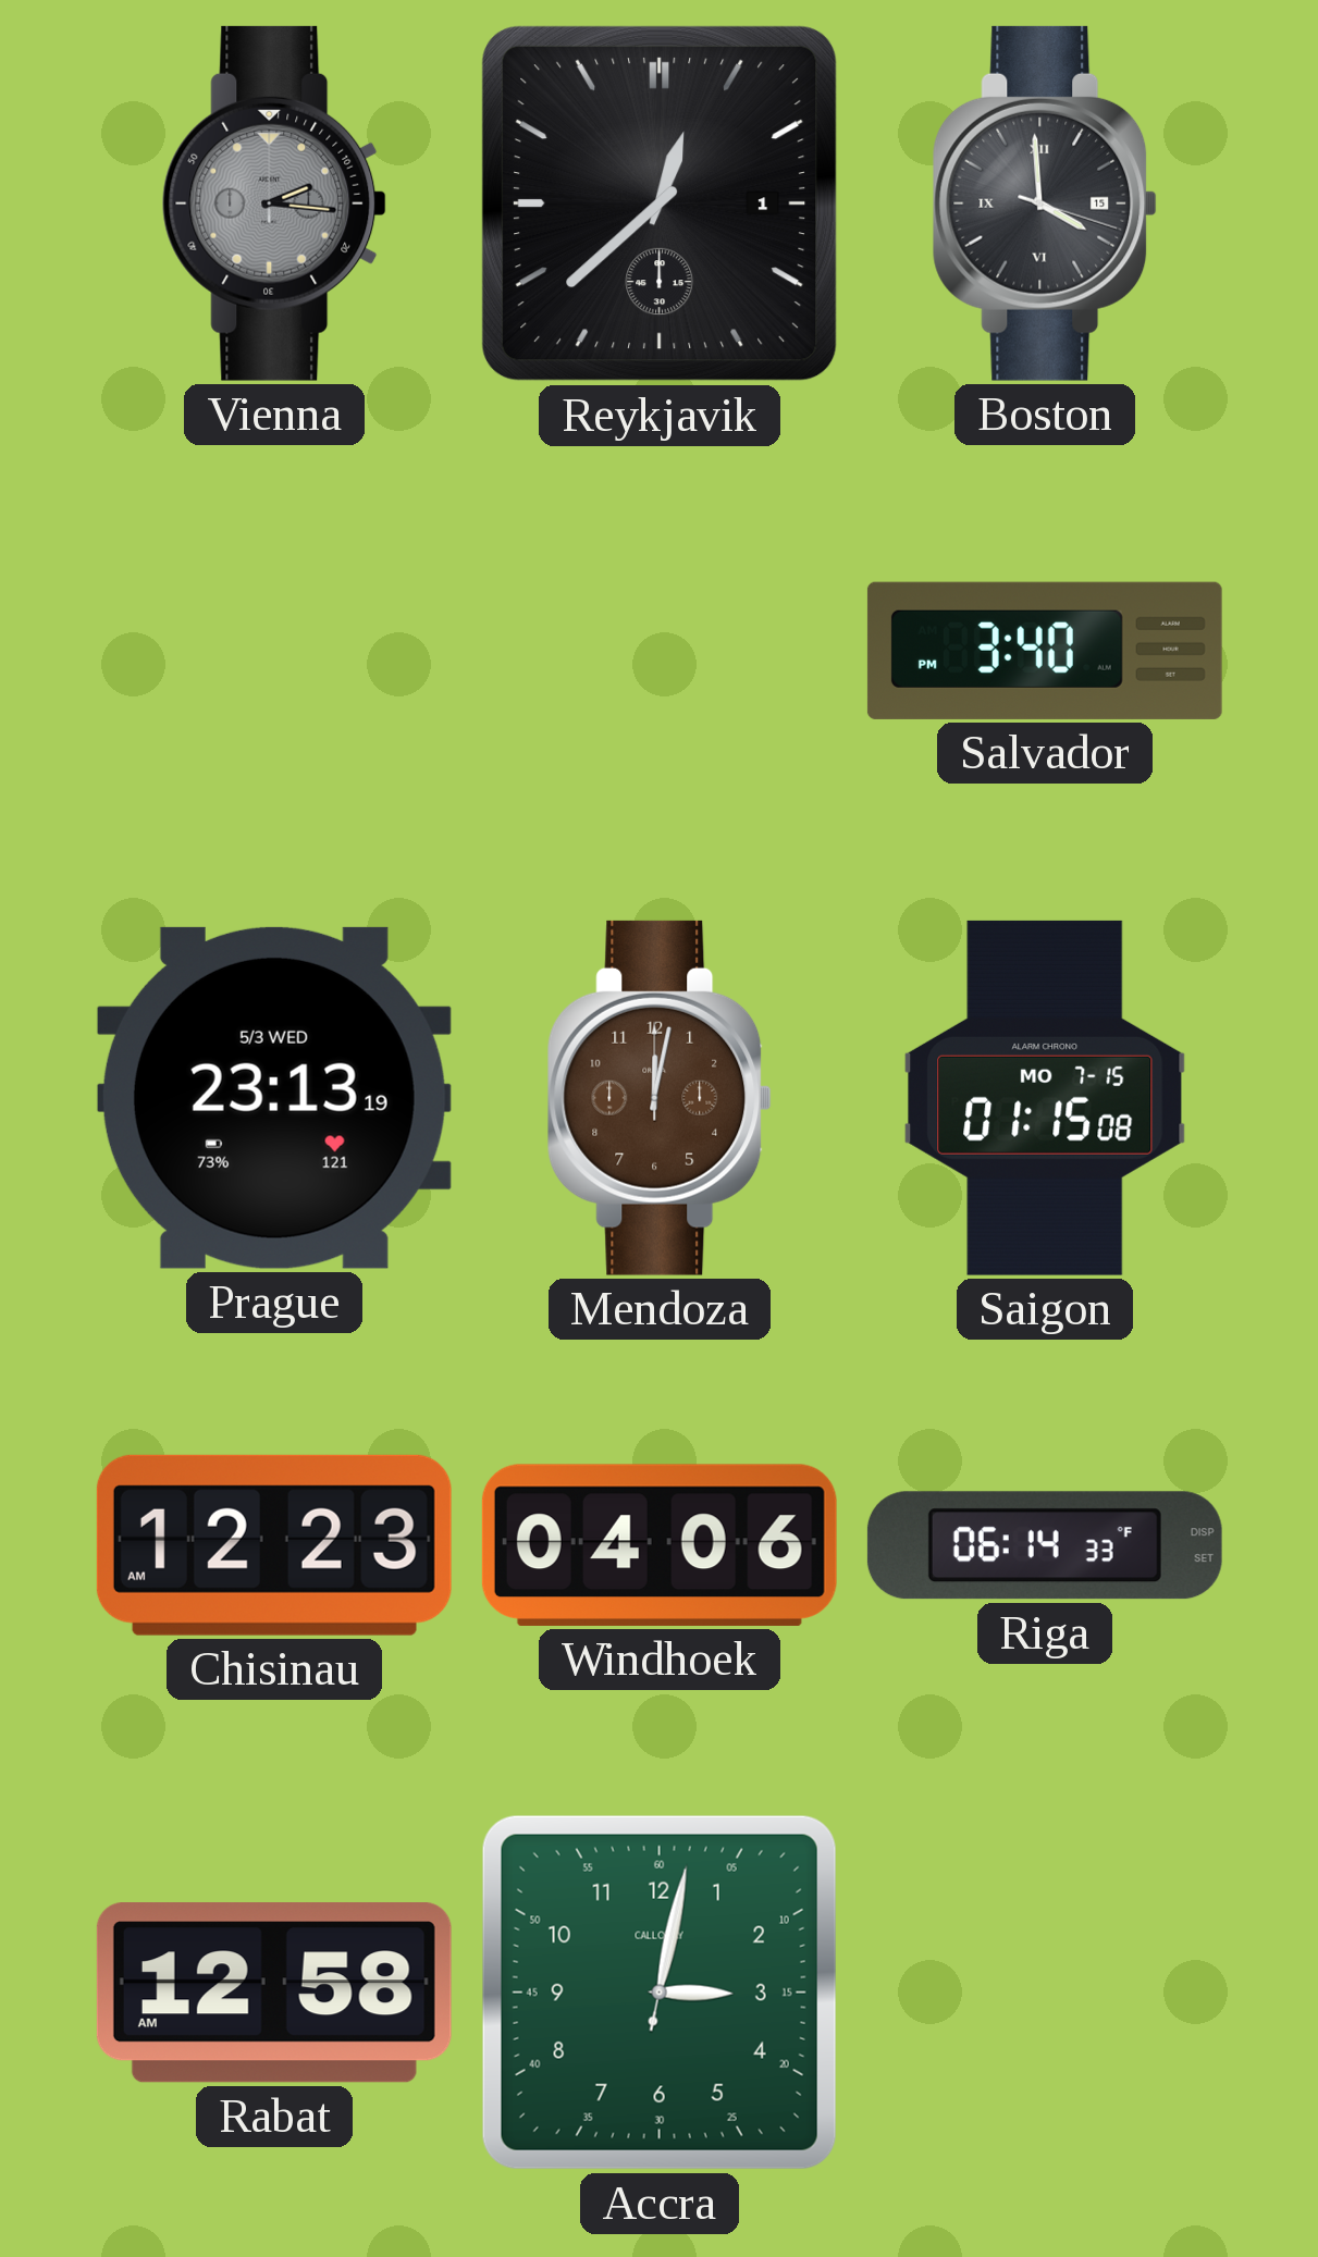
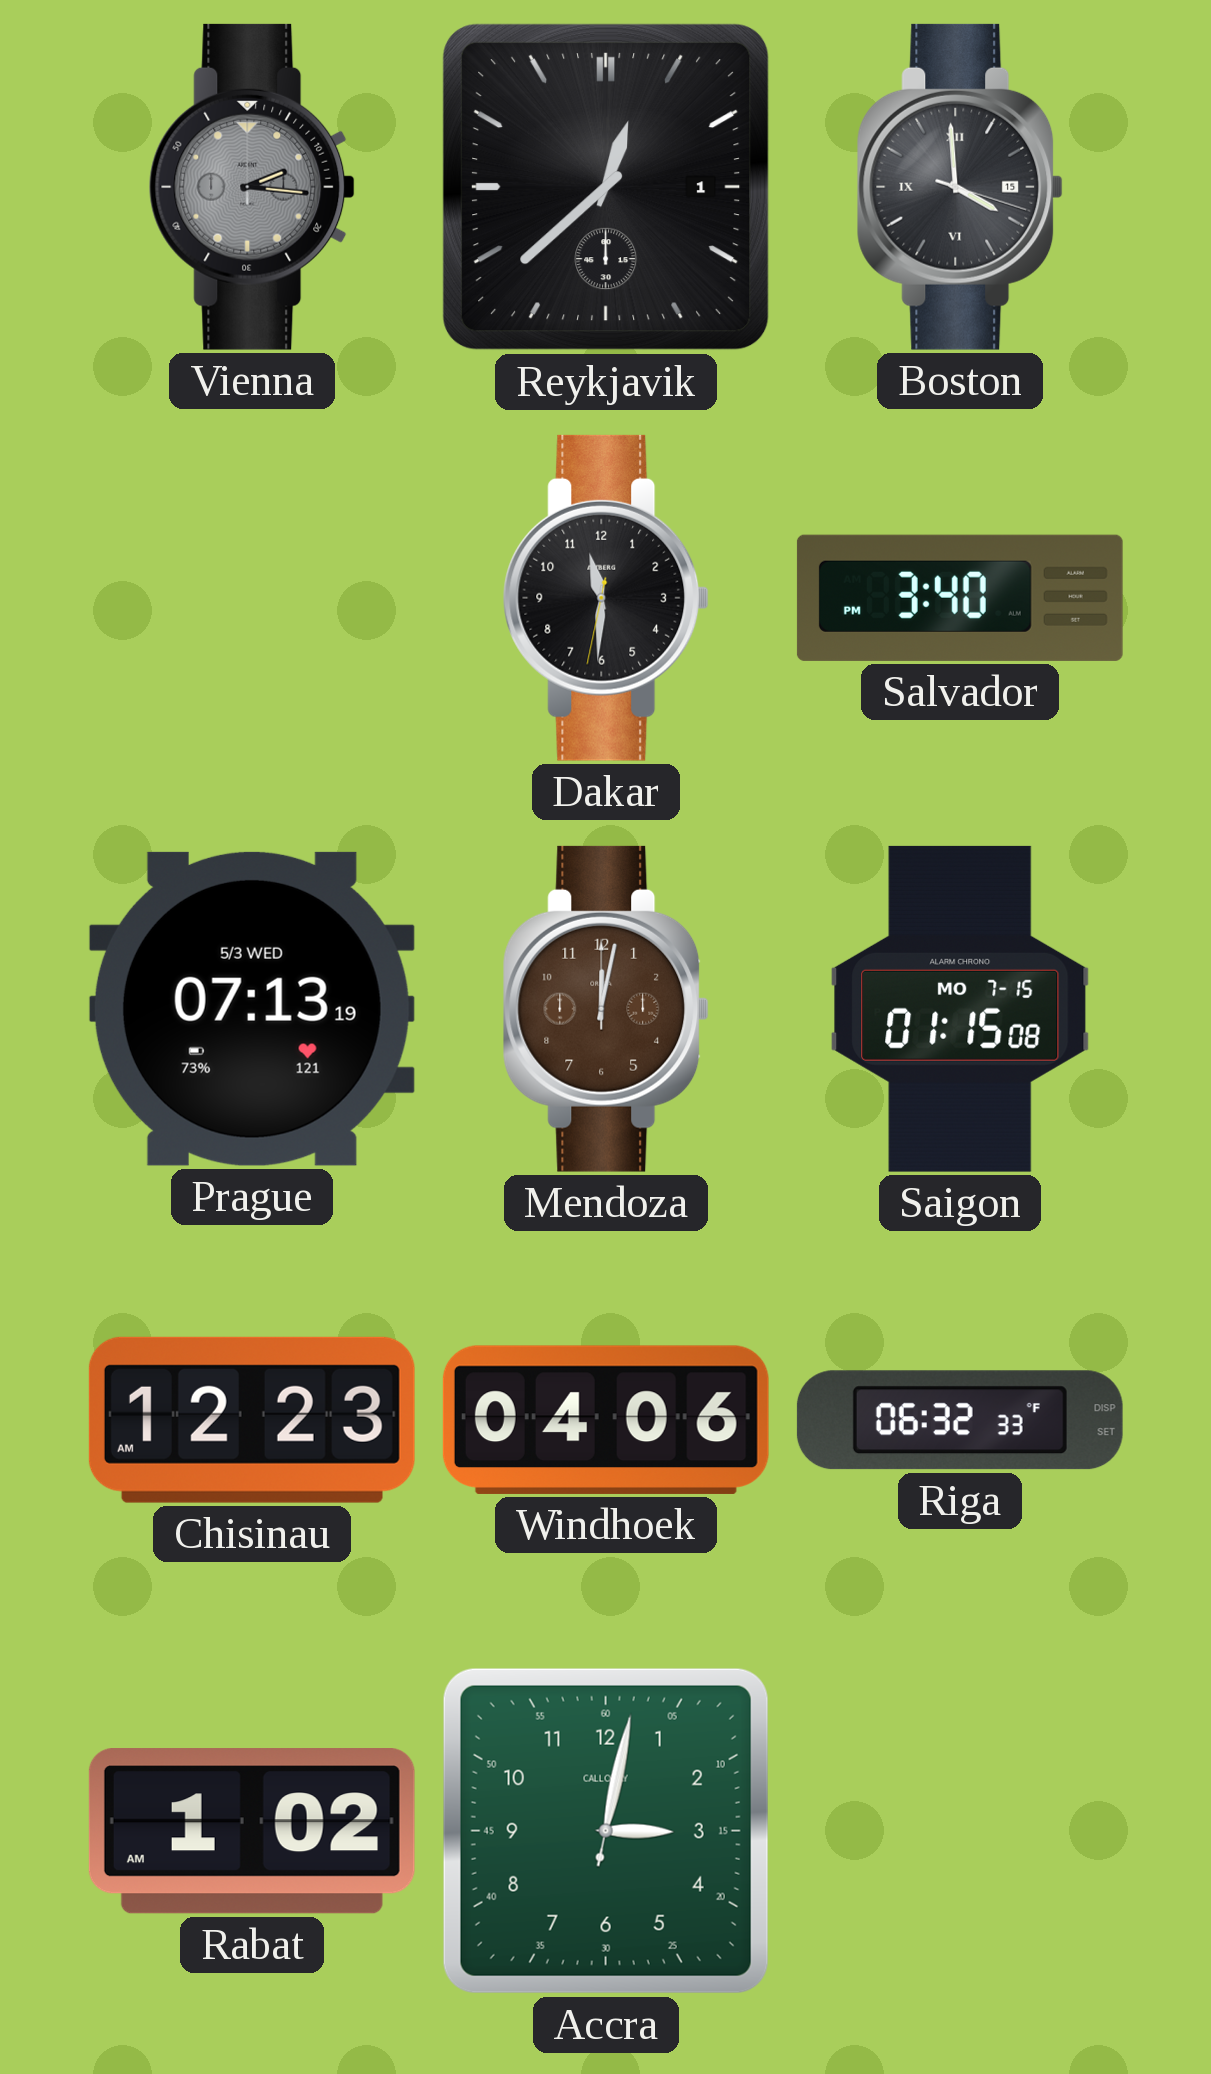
Dakar: none -> 11:30
Prague: 23:13 -> 07:13
Riga: 06:14 -> 06:32
Rabat: 12:58 -> 1:02
